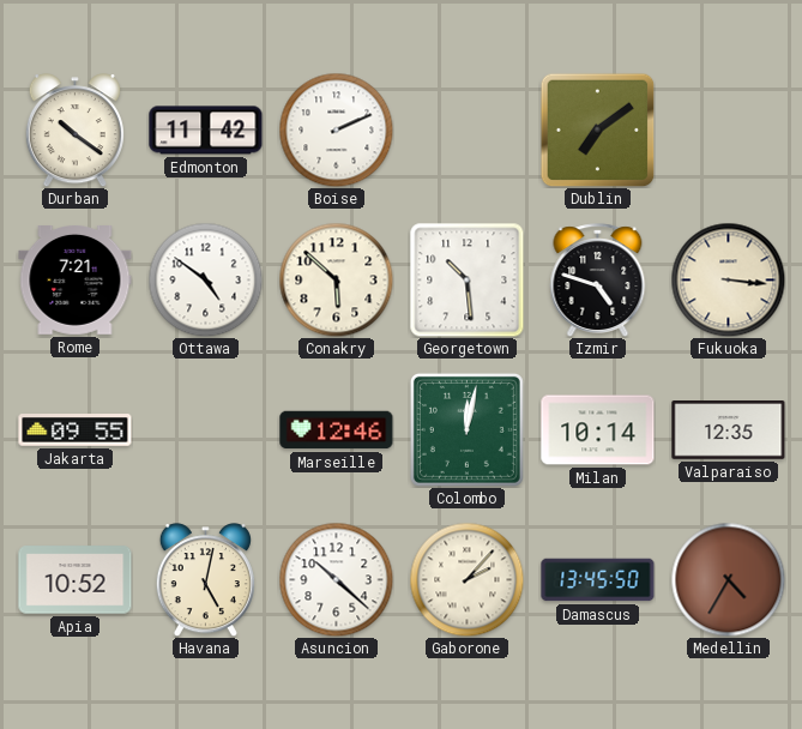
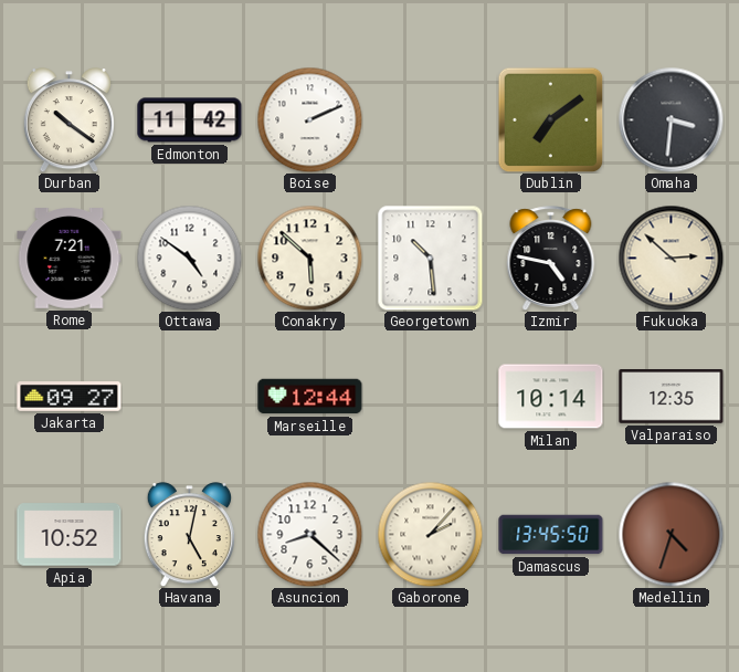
Omaha: none -> 3:31
Izmir: 4:48 -> 4:47
Fukuoka: 3:16 -> 2:52
Jakarta: 09:55 -> 09:27
Marseille: 12:46 -> 12:44
Colombo: 12:02 -> none
Asuncion: 10:22 -> 8:22
Medellin: 4:35 -> 4:33
